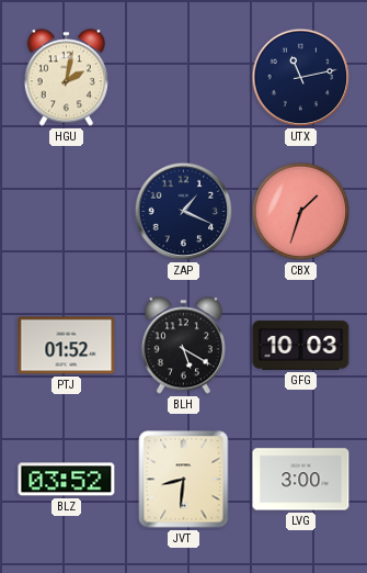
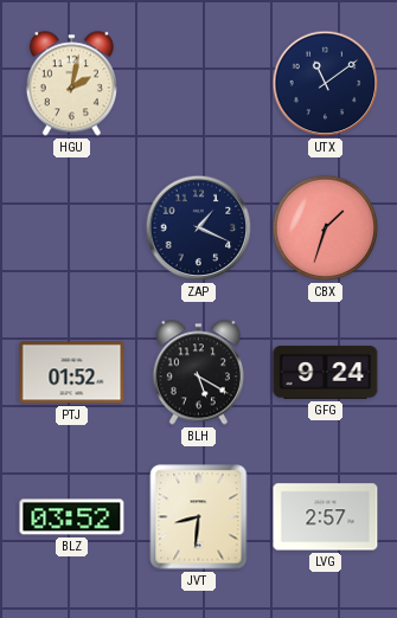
UTX: 11:13 -> 11:09
GFG: 10:03 -> 9:24
LVG: 3:00 -> 2:57
